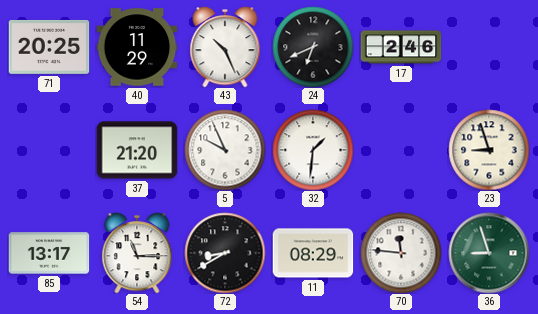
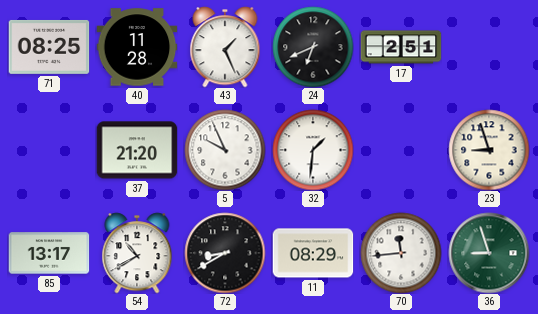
71: 20:25 -> 08:25
40: 11:29 -> 11:28
43: 10:26 -> 1:26
17: 2:46 -> 2:51
54: 11:15 -> 10:40
70: 11:46 -> 11:44
